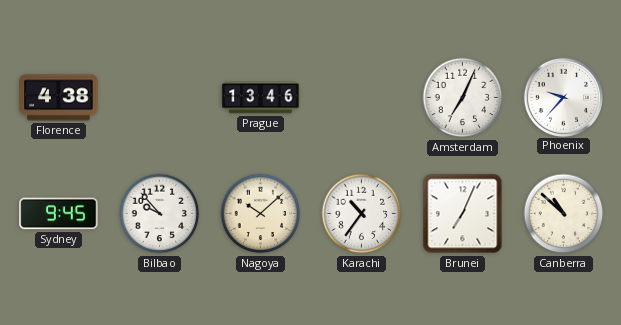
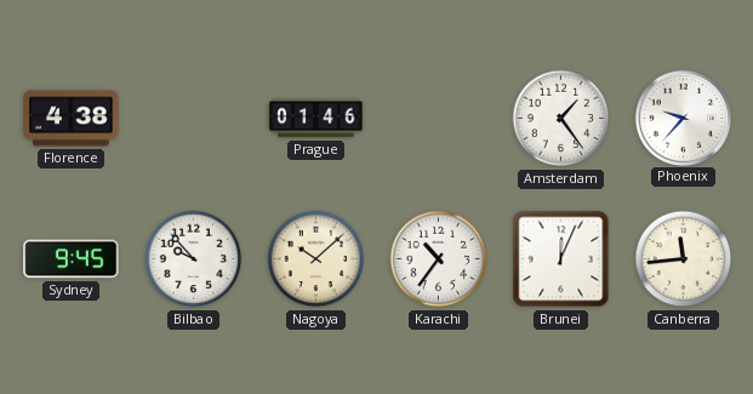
Prague: 13:46 -> 01:46
Amsterdam: 7:04 -> 1:24
Brunei: 7:04 -> 12:04
Canberra: 10:52 -> 11:44
